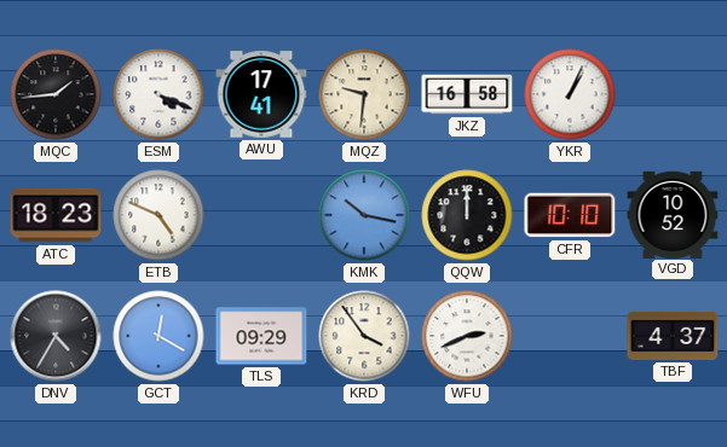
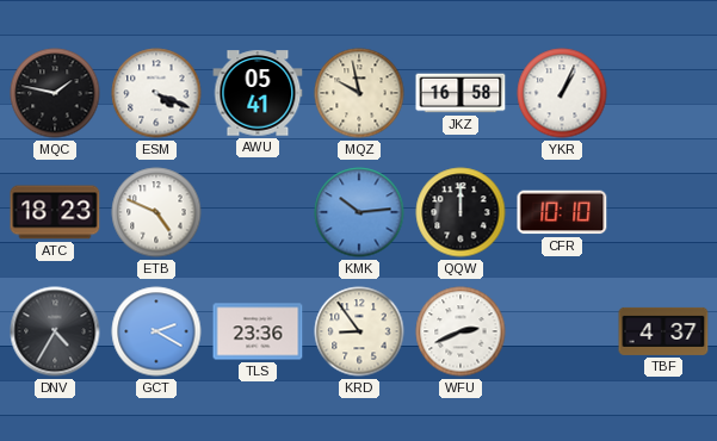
MQC: 1:44 -> 1:47
AWU: 17:41 -> 05:41
MQZ: 9:31 -> 9:58
KMK: 10:17 -> 10:14
VGD: 10:52 -> none
GCT: 12:20 -> 2:20
TLS: 09:29 -> 23:36
KRD: 3:54 -> 8:54
